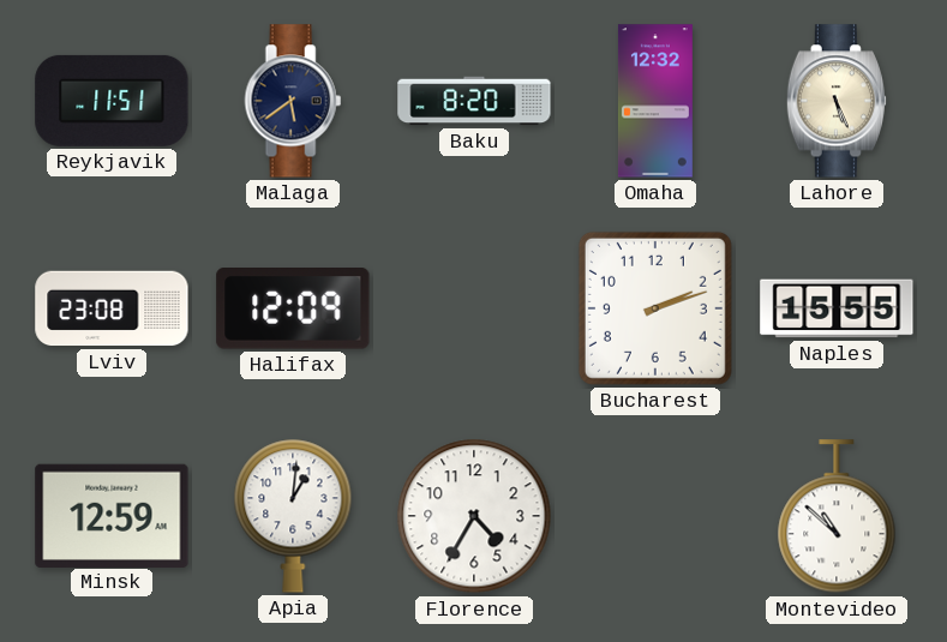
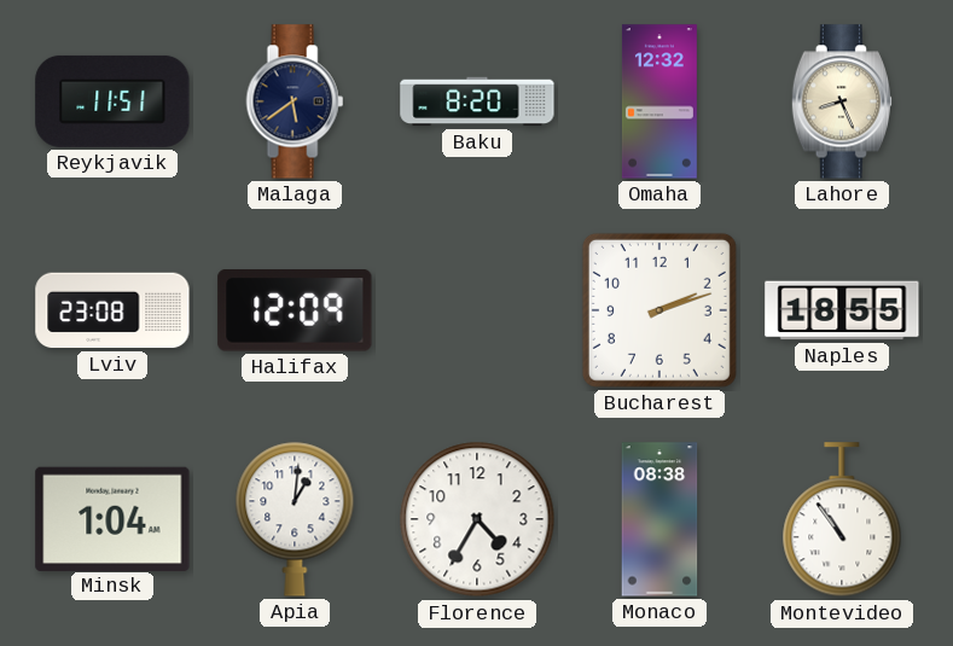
Lahore: 5:26 -> 8:26
Naples: 15:55 -> 18:55
Minsk: 12:59 -> 1:04
Monaco: none -> 08:38
Montevideo: 10:52 -> 10:54
